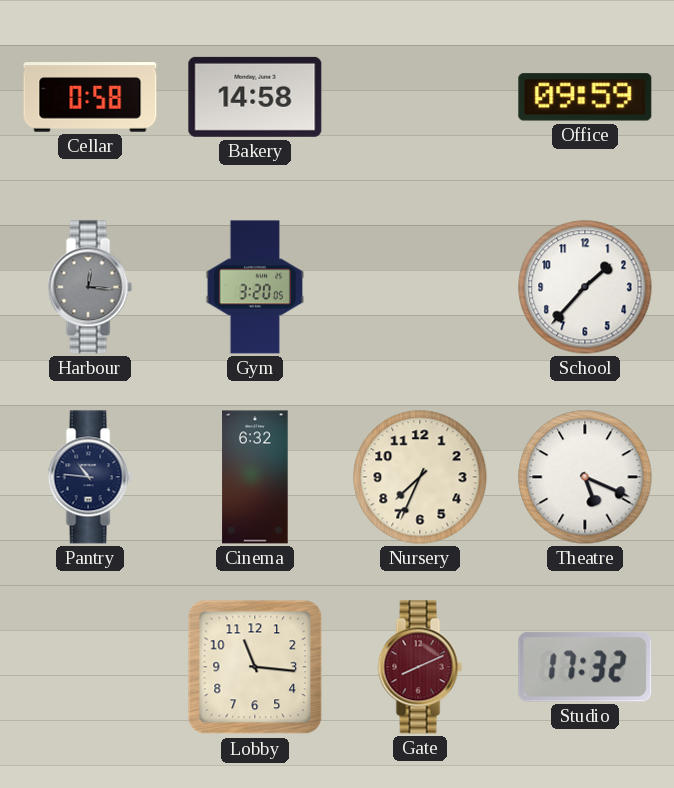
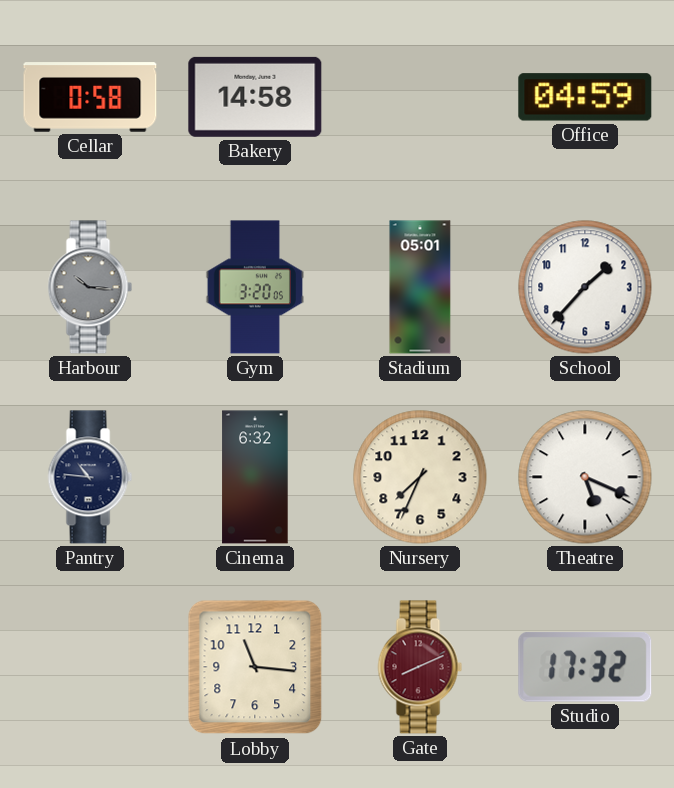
Office: 09:59 -> 04:59
Harbour: 12:16 -> 10:16
Stadium: none -> 05:01
